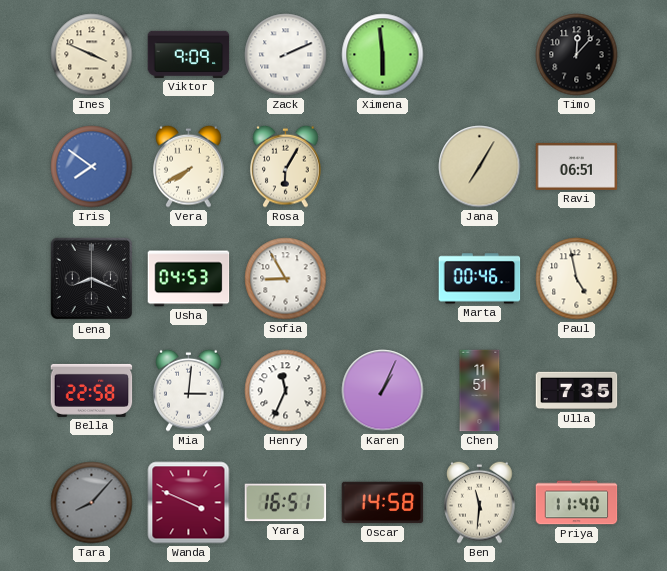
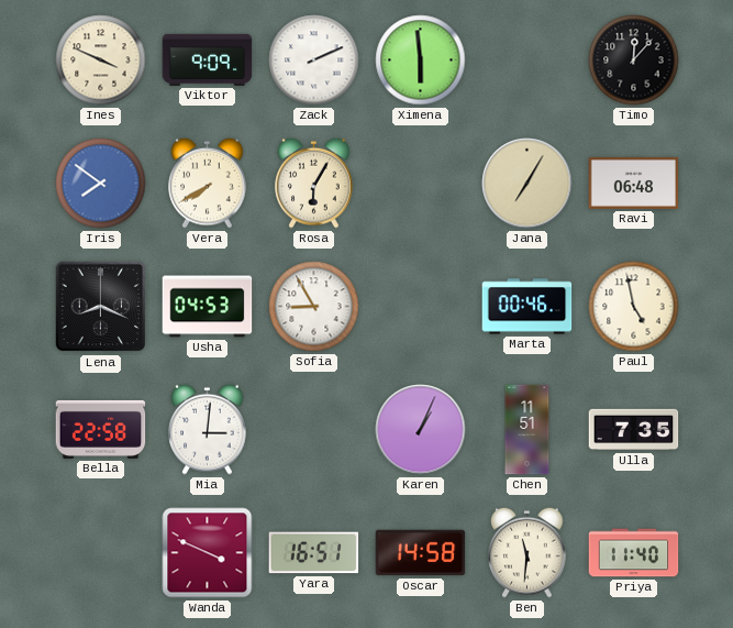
Ravi: 06:51 -> 06:48
Henry: 11:34 -> none
Tara: 8:07 -> none
